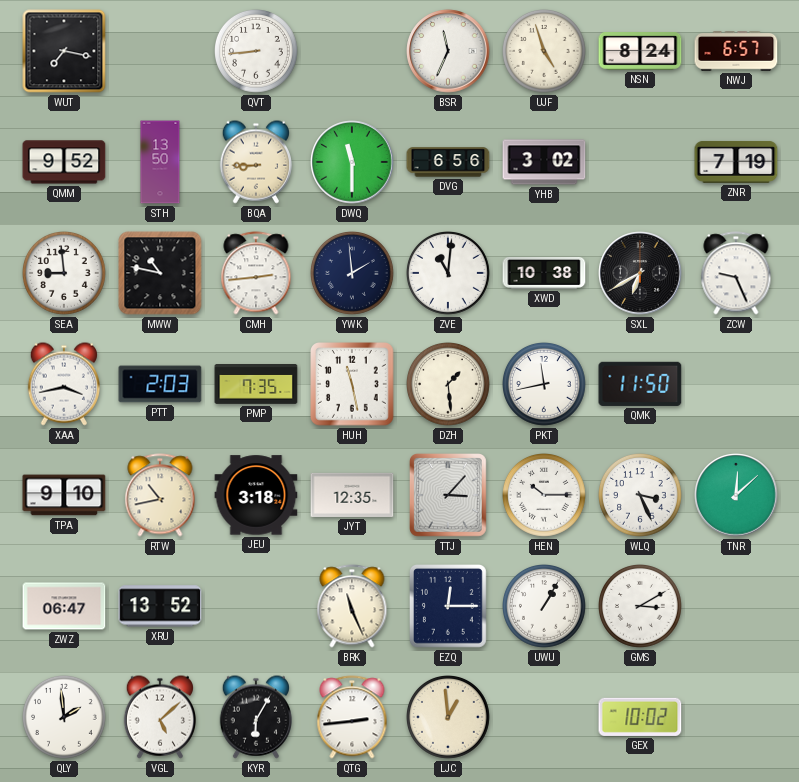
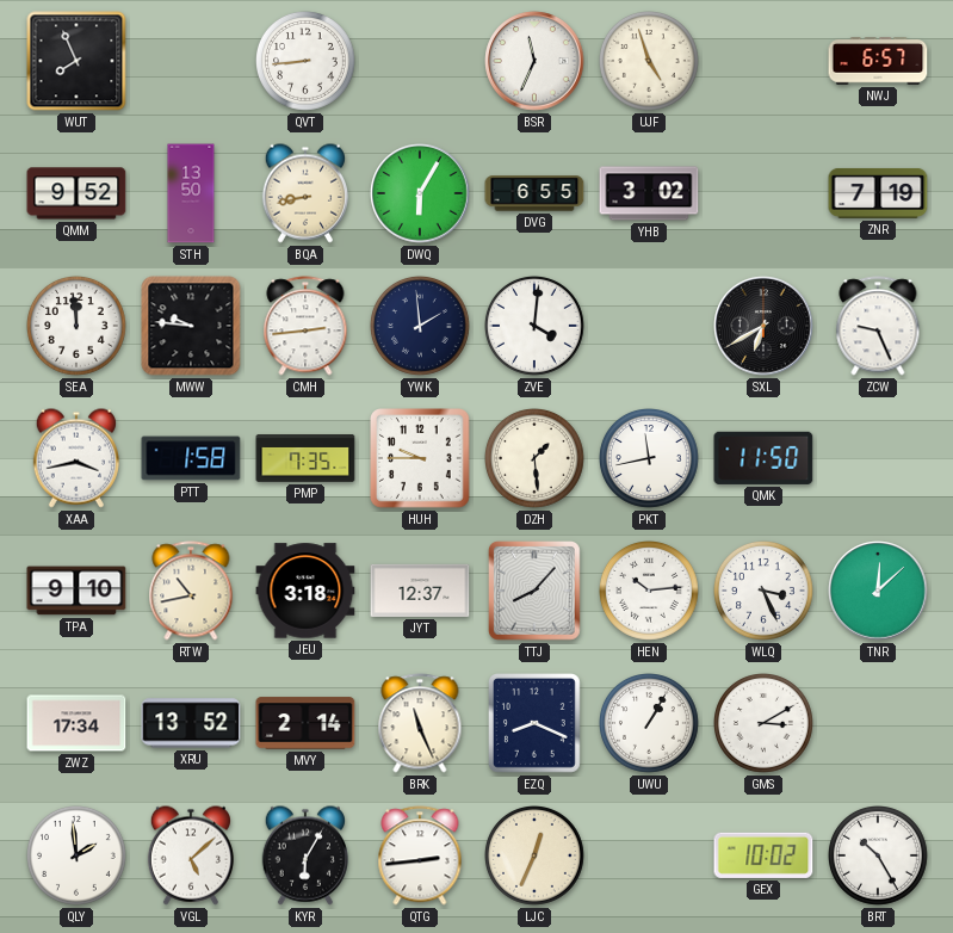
WUT: 7:17 -> 7:56
NSN: 8:24 -> none
BQA: 8:45 -> 8:43
DWQ: 11:30 -> 6:05
DVG: 6:56 -> 6:55
SEA: 8:59 -> 11:59
MWW: 10:47 -> 9:46
ZVE: 11:01 -> 4:01
XWD: 10:38 -> none
PTT: 2:03 -> 1:58
HUH: 11:28 -> 9:45
JYT: 12:35 -> 12:37
TTJ: 3:07 -> 8:07
HEN: 10:15 -> 10:14
ZWZ: 06:47 -> 17:34
MVY: none -> 2:14
EZQ: 12:15 -> 8:19
LJC: 12:59 -> 12:34
BRT: none -> 10:25
